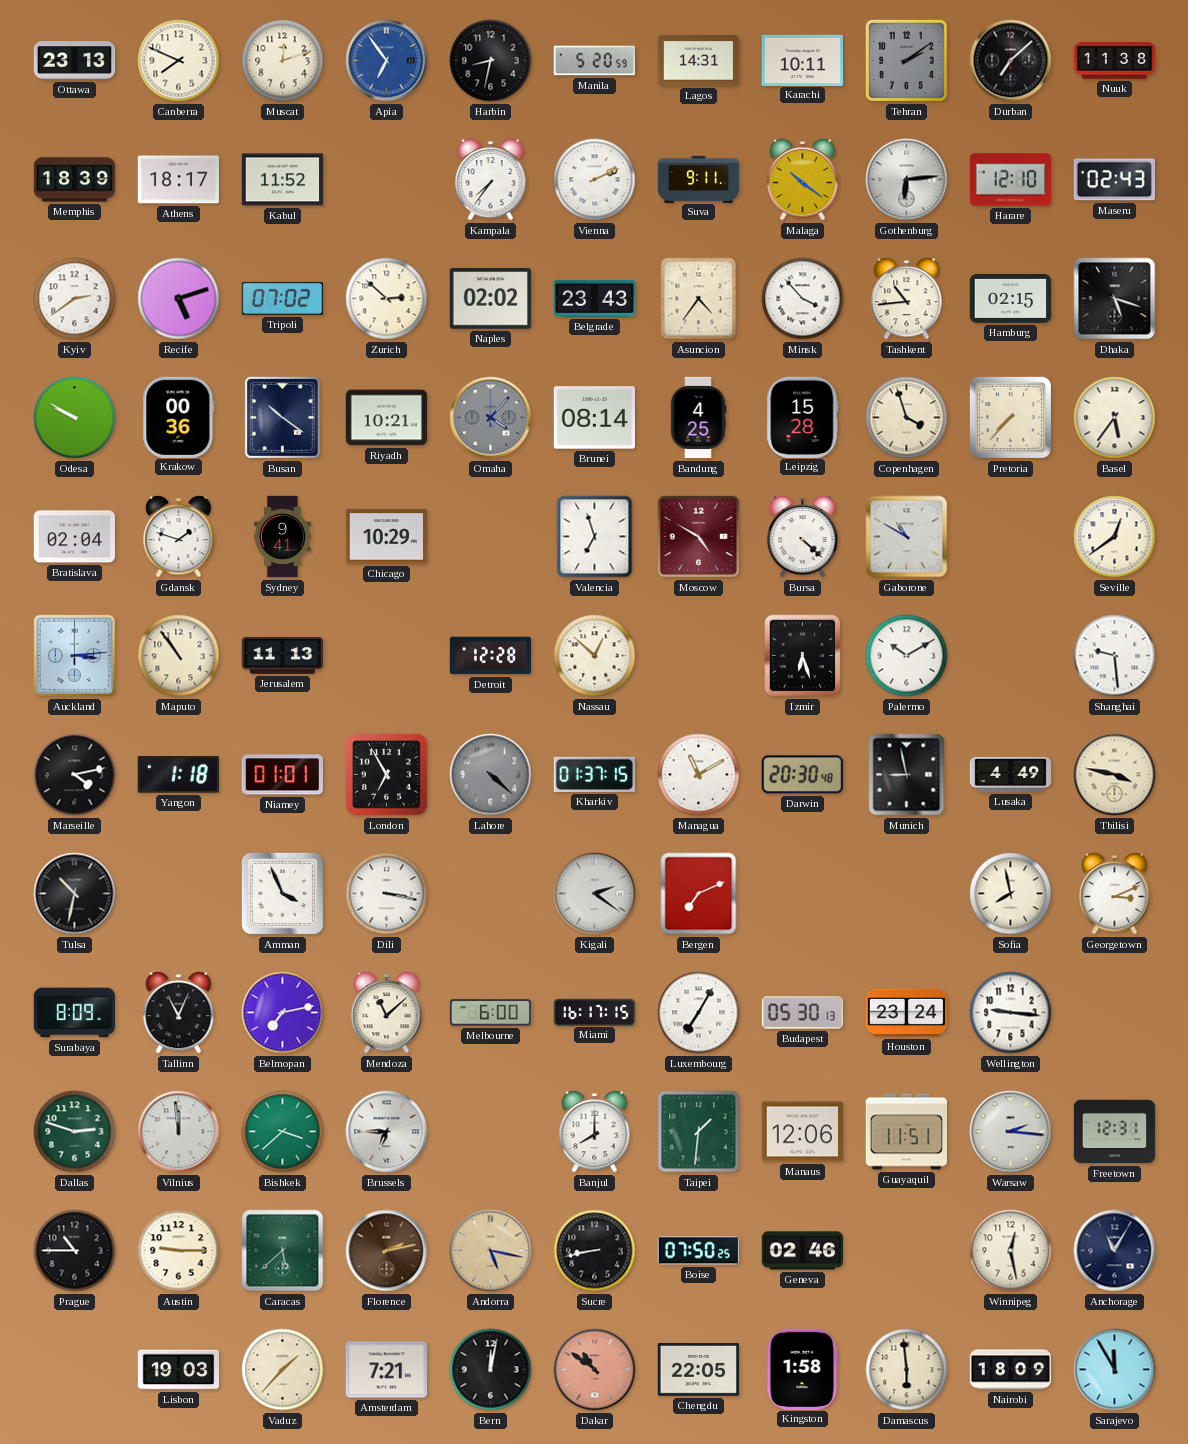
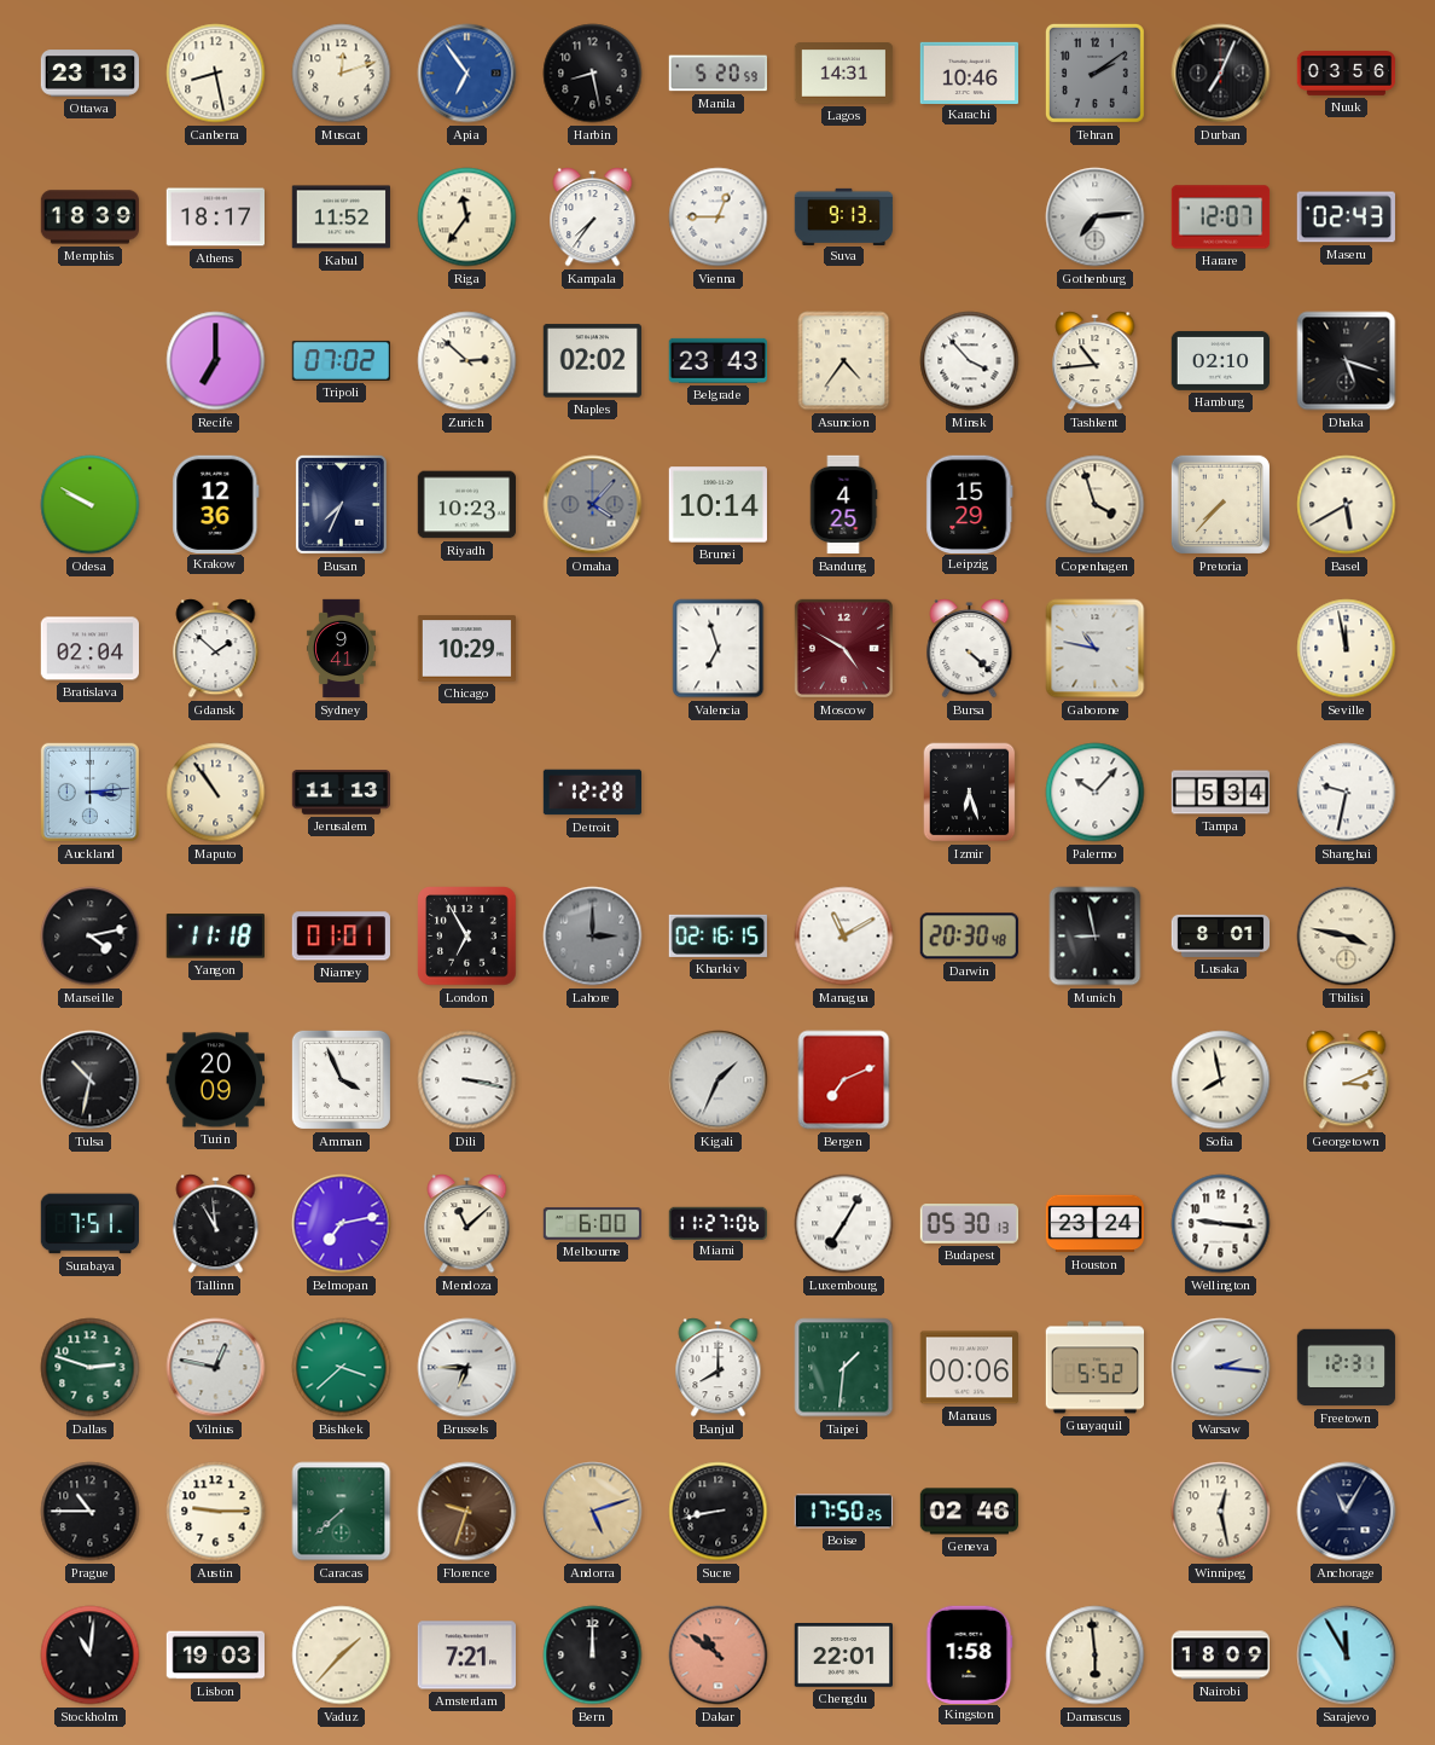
Canberra: 7:49 -> 8:28
Harbin: 8:32 -> 8:28
Karachi: 10:11 -> 10:46
Durban: 7:08 -> 7:04
Nuuk: 11:38 -> 03:56
Riga: none -> 11:36
Vienna: 2:11 -> 12:45
Suva: 9:11 -> 9:13
Malaga: 10:21 -> none
Gothenburg: 6:14 -> 7:14
Harare: 12:10 -> 12:07
Kyiv: 2:39 -> none
Recife: 5:12 -> 7:00
Hamburg: 02:15 -> 02:10
Krakow: 00:36 -> 12:36
Busan: 10:21 -> 7:34
Riyadh: 10:21 -> 10:23
Brunei: 08:14 -> 10:14
Leipzig: 15:28 -> 15:29
Basel: 5:36 -> 5:40
Gdansk: 1:48 -> 1:52
Gaborone: 10:50 -> 10:47
Seville: 12:39 -> 11:58
Nassau: 12:52 -> none
Palermo: 10:10 -> 10:07
Tampa: none -> 5:34
Shanghai: 9:29 -> 9:32
Yangon: 1:18 -> 11:18
Lahore: 4:22 -> 3:00
Kharkiv: 01:37 -> 02:16
Lusaka: 4:49 -> 8:01
Turin: none -> 20:09
Kigali: 2:21 -> 1:34
Surabaya: 8:09 -> 7:51
Tallinn: 11:04 -> 10:59
Miami: 16:17 -> 11:27
Vilnius: 11:59 -> 12:47
Manaus: 12:06 -> 00:06
Guayaquil: 11:51 -> 5:52
Caracas: 5:38 -> 7:38
Florence: 2:13 -> 9:33
Andorra: 5:17 -> 5:12
Boise: 07:50 -> 17:50
Stockholm: none -> 11:01
Bern: 12:02 -> 12:00
Chengdu: 22:05 -> 22:01
